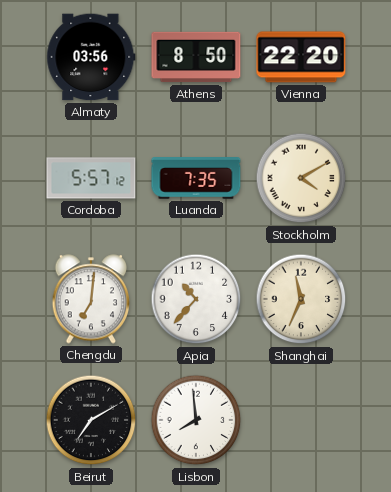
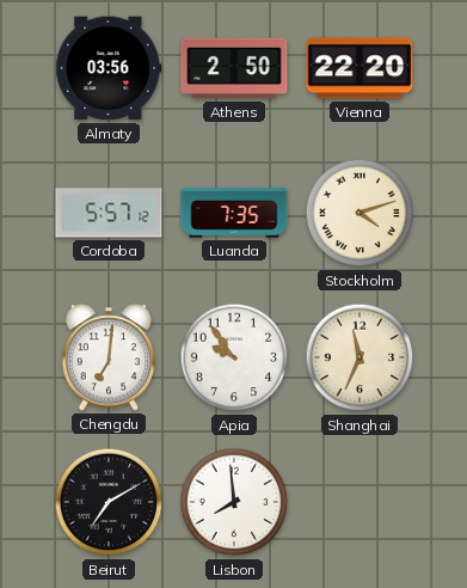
Athens: 8:50 -> 2:50
Stockholm: 4:10 -> 4:12
Apia: 10:37 -> 9:54
